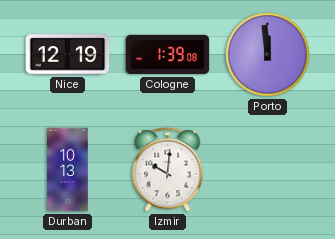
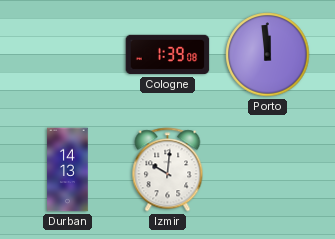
Nice: 12:19 -> none
Durban: 10:13 -> 14:13
